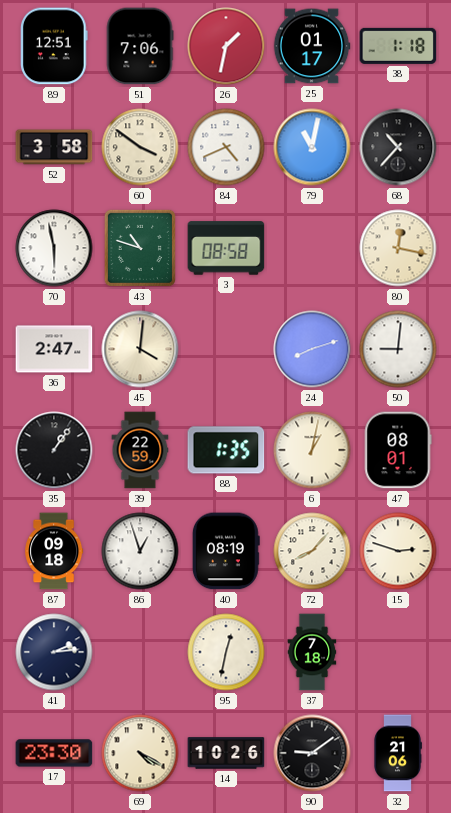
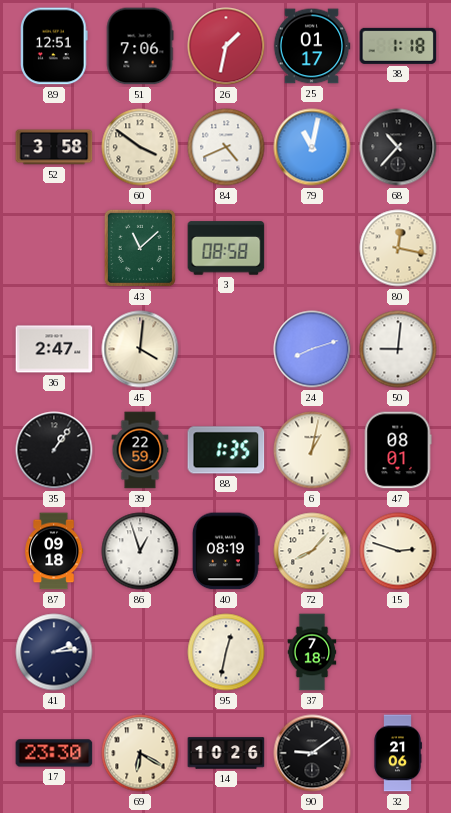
70: 5:58 -> none
43: 10:48 -> 11:08
69: 4:20 -> 6:20
